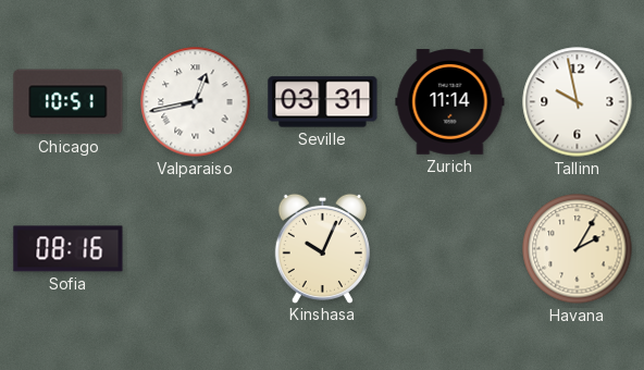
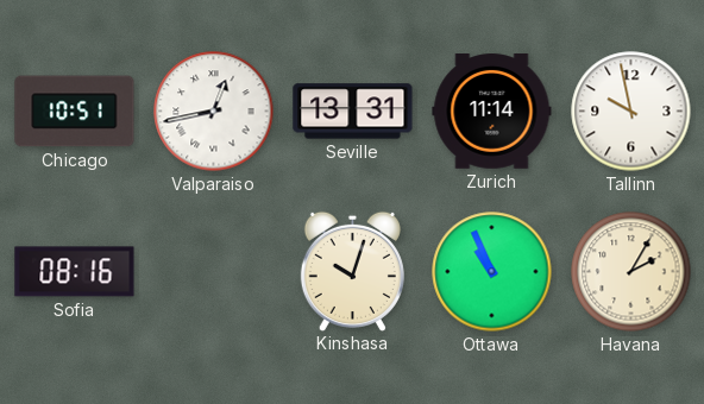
Seville: 03:31 -> 13:31
Kinshasa: 10:04 -> 10:03
Ottawa: none -> 10:56
